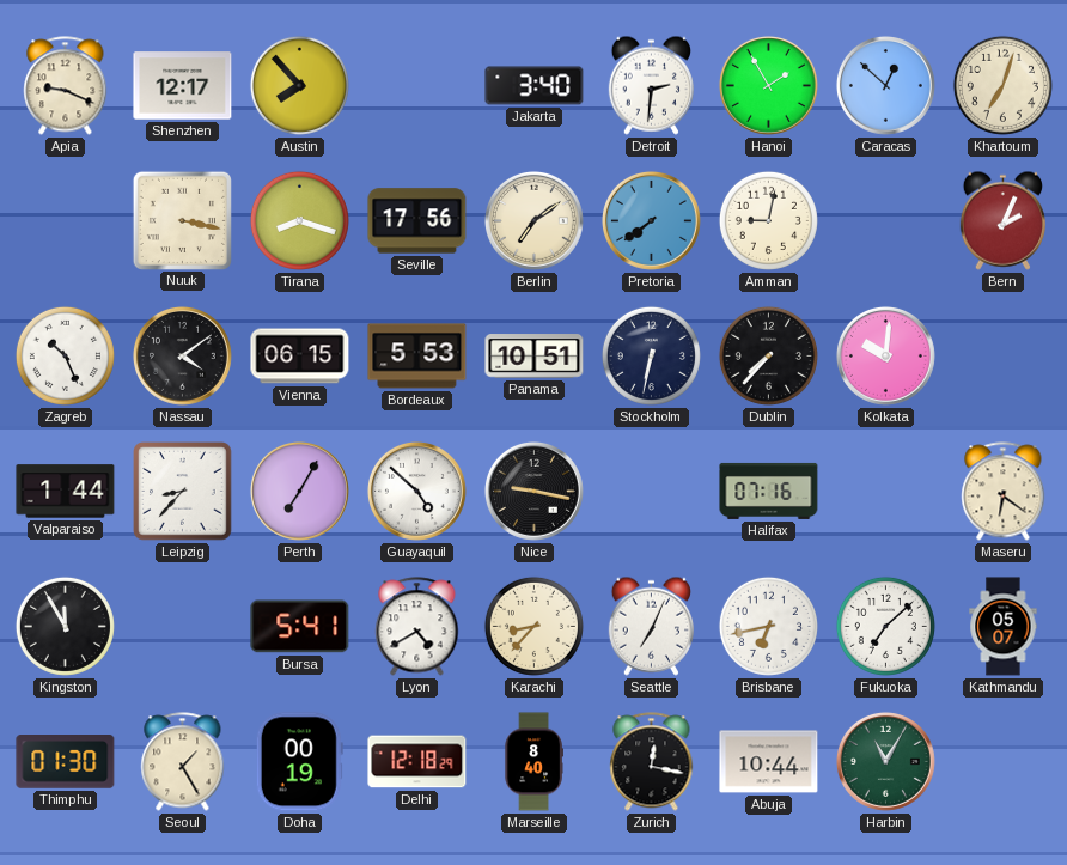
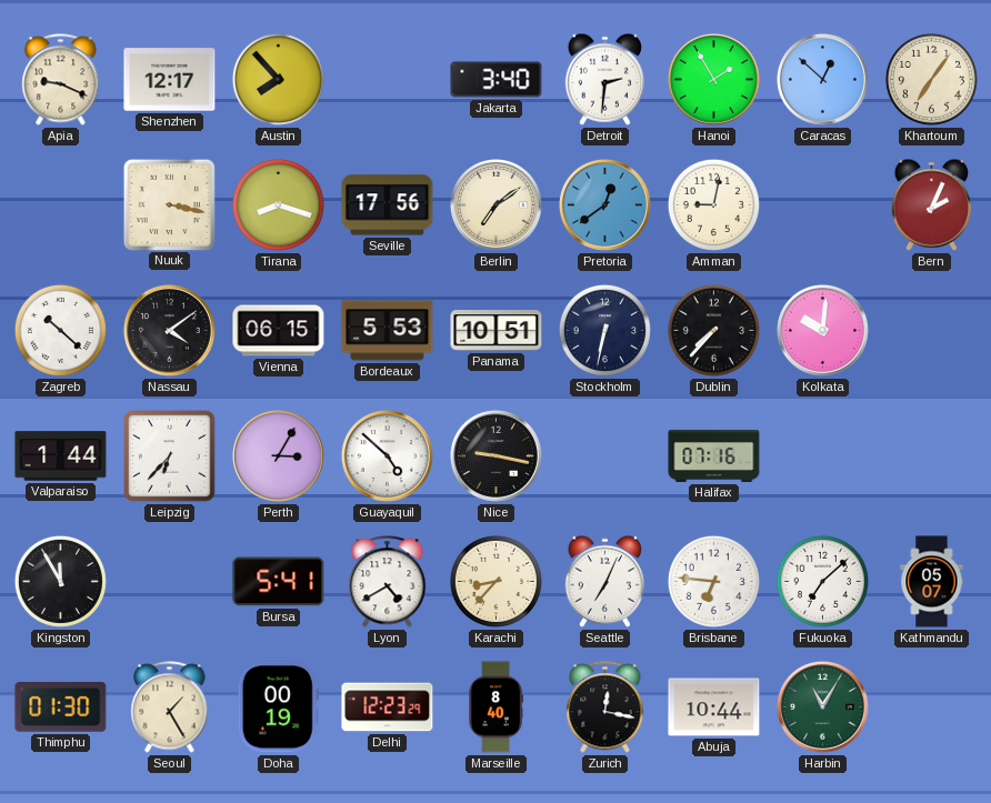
Khartoum: 7:03 -> 7:06
Pretoria: 7:39 -> 12:39
Zagreb: 10:26 -> 10:22
Leipzig: 8:37 -> 6:37
Perth: 7:05 -> 3:05
Maseru: 6:21 -> none
Brisbane: 6:43 -> 6:46
Delhi: 12:18 -> 12:23
